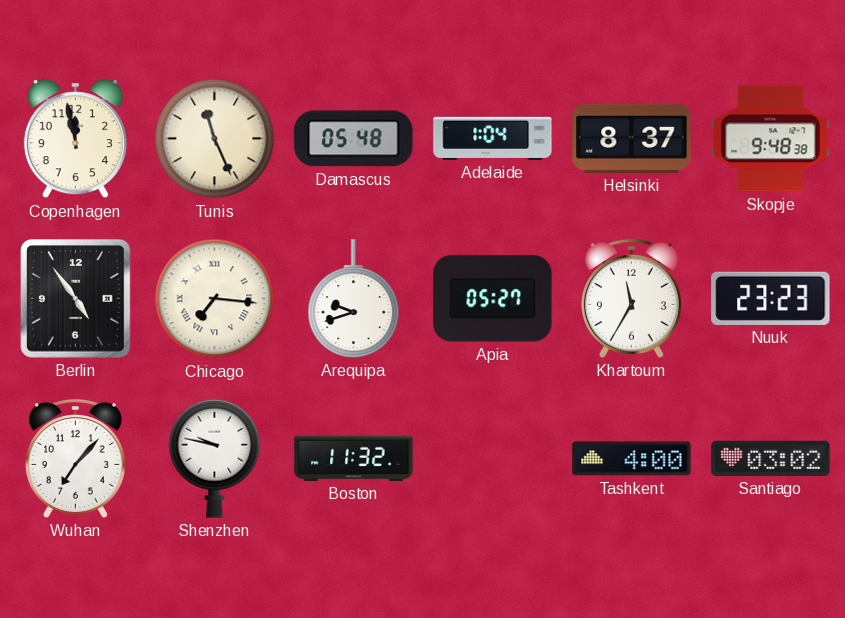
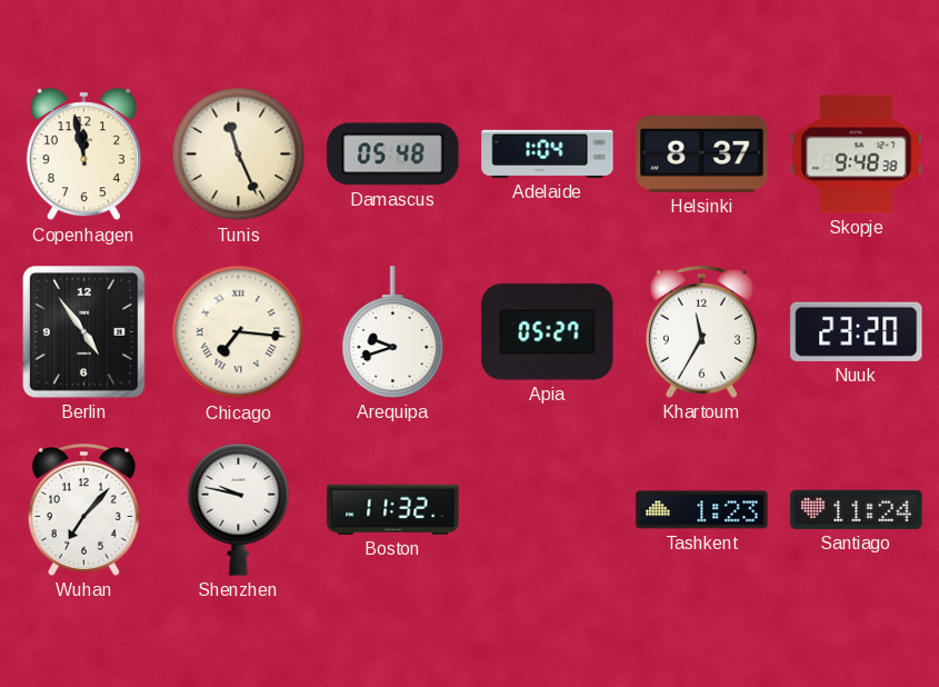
Nuuk: 23:23 -> 23:20
Tashkent: 4:00 -> 1:23
Santiago: 03:02 -> 11:24
